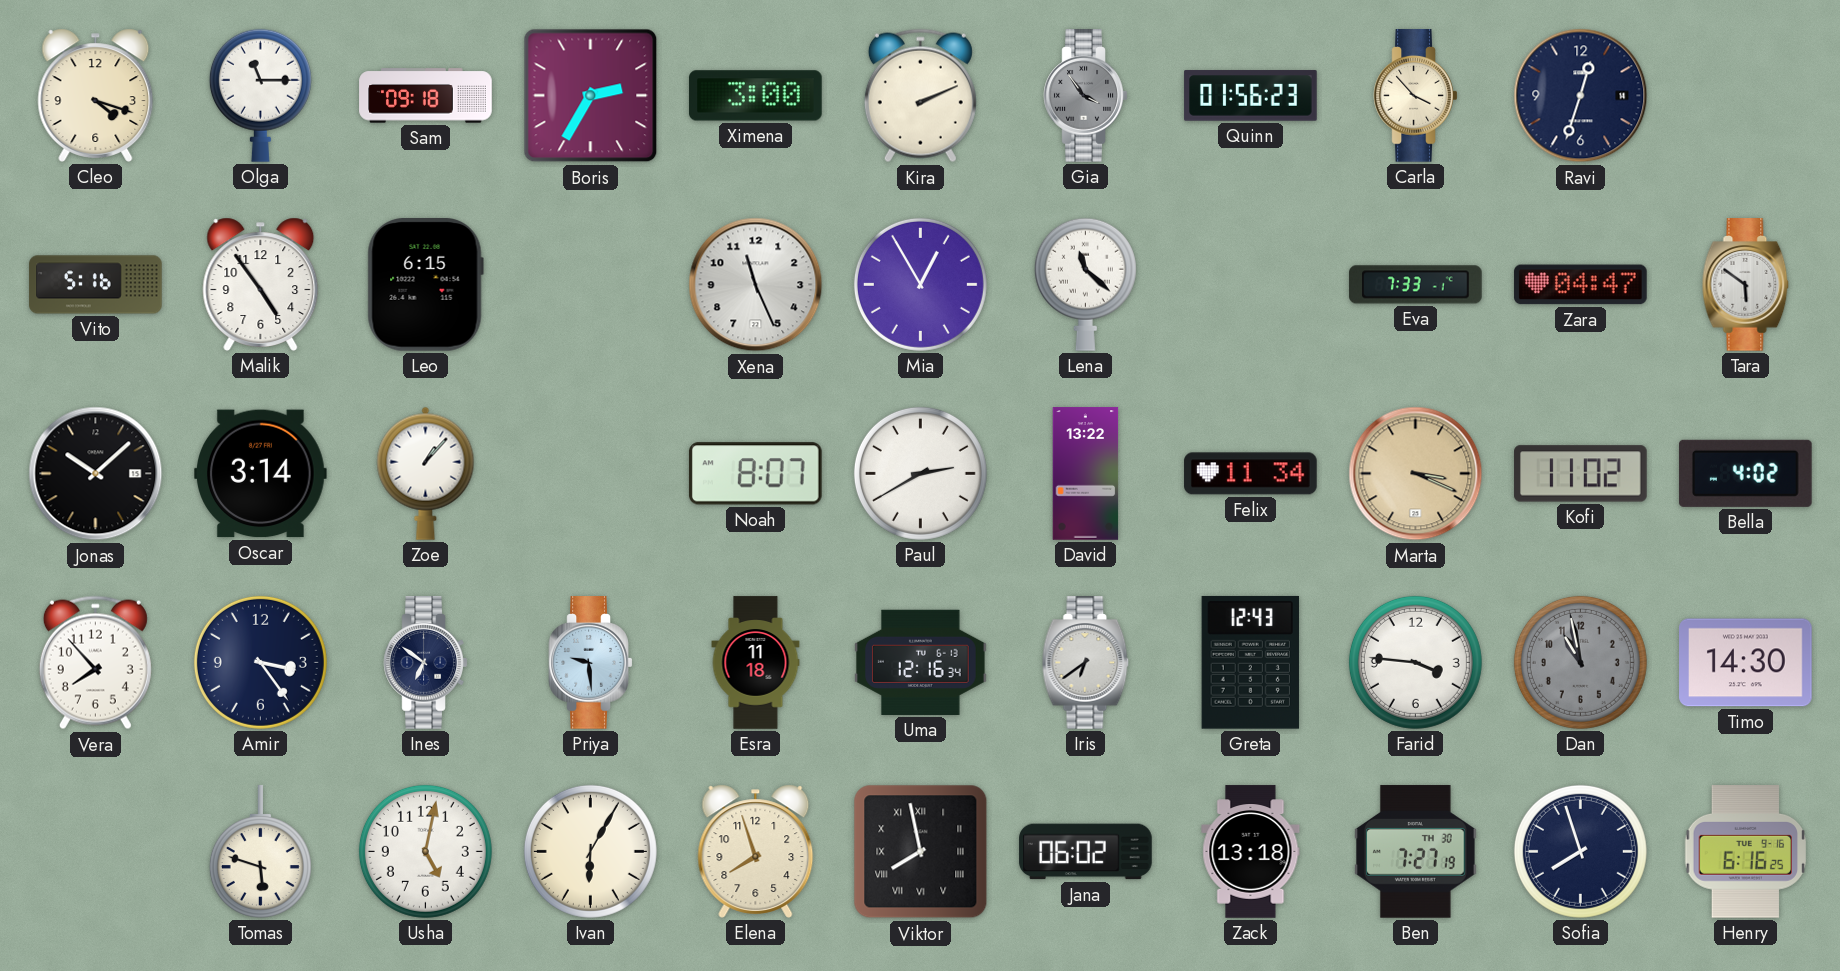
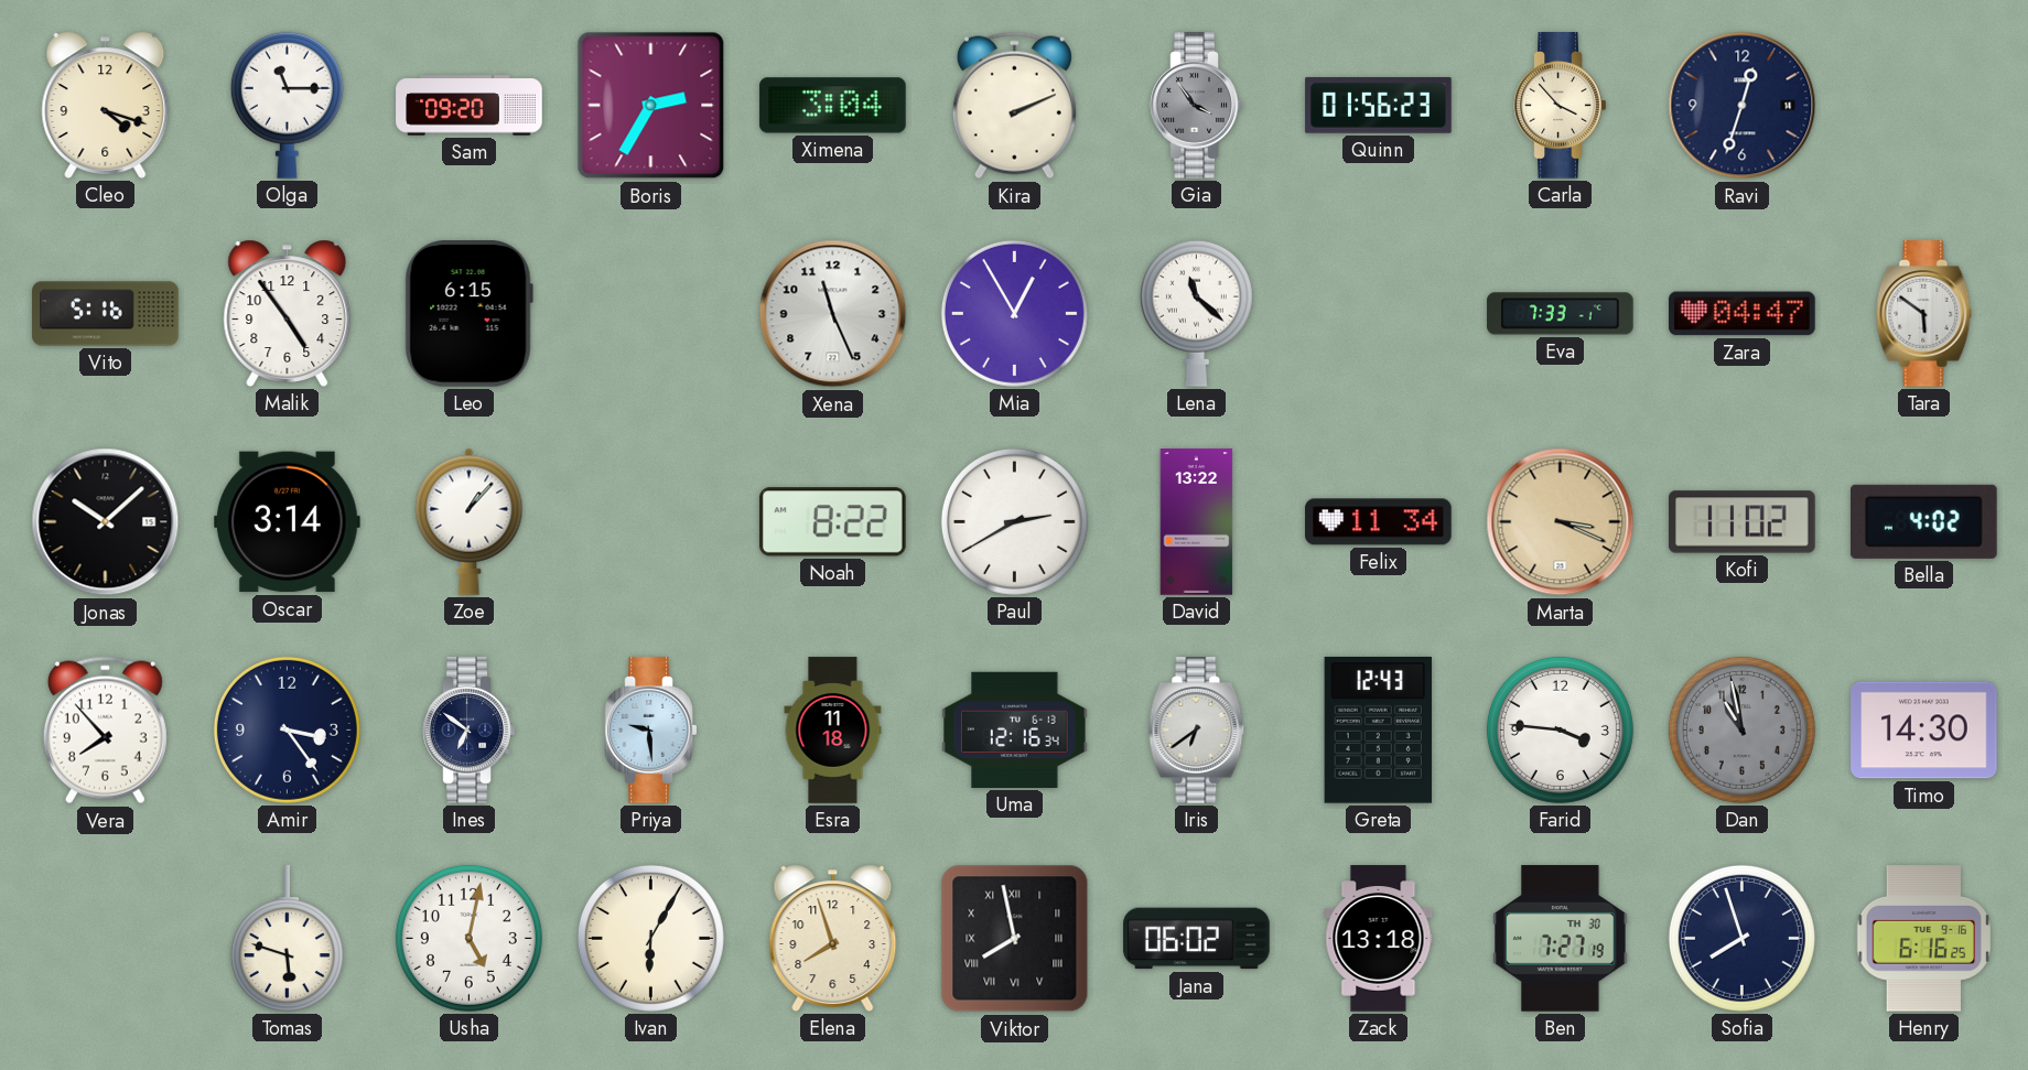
Sam: 09:18 -> 09:20
Ximena: 3:00 -> 3:04
Noah: 8:07 -> 8:22
